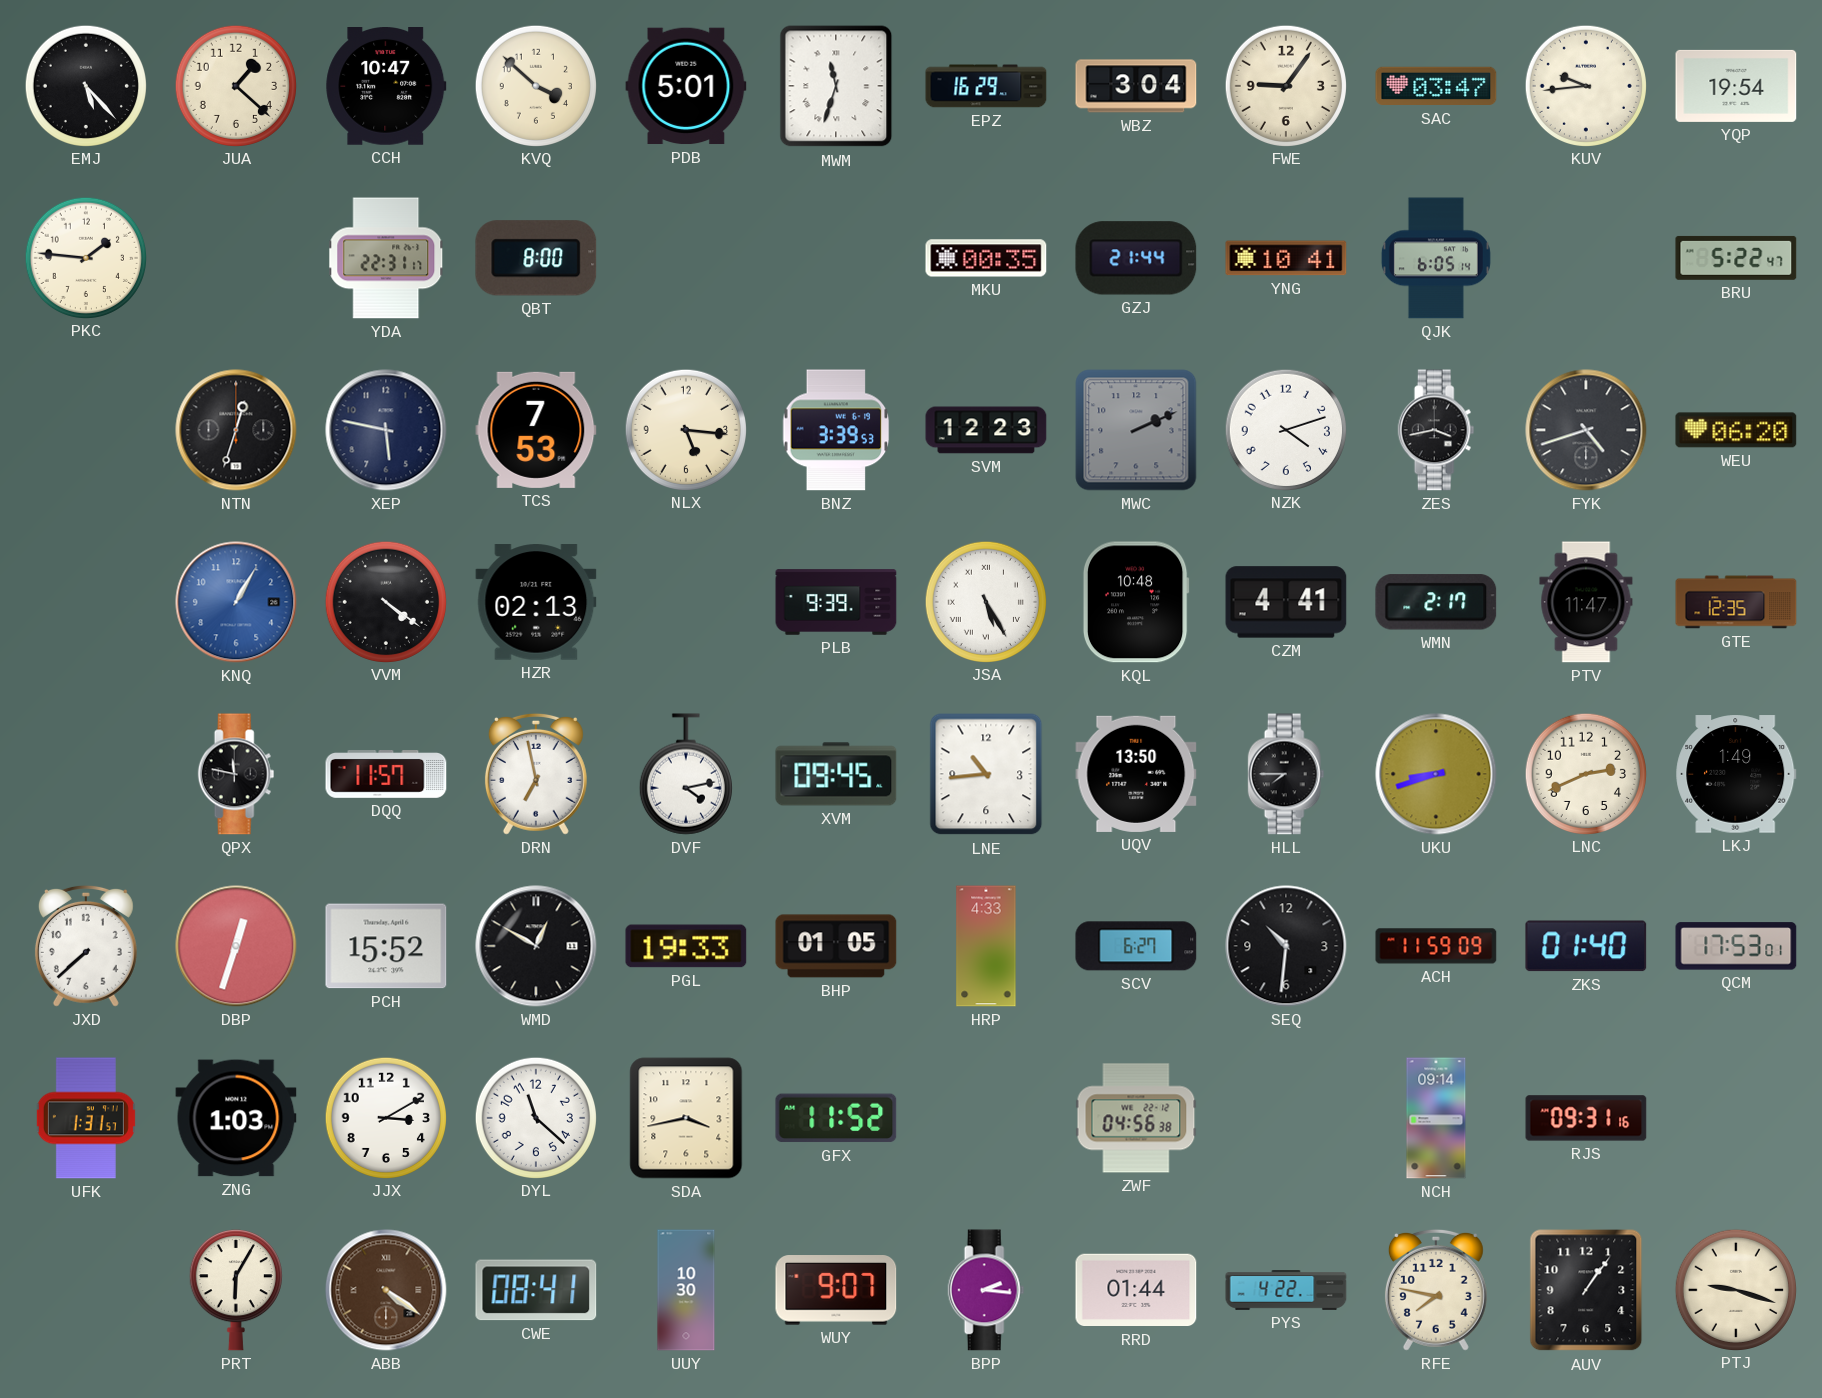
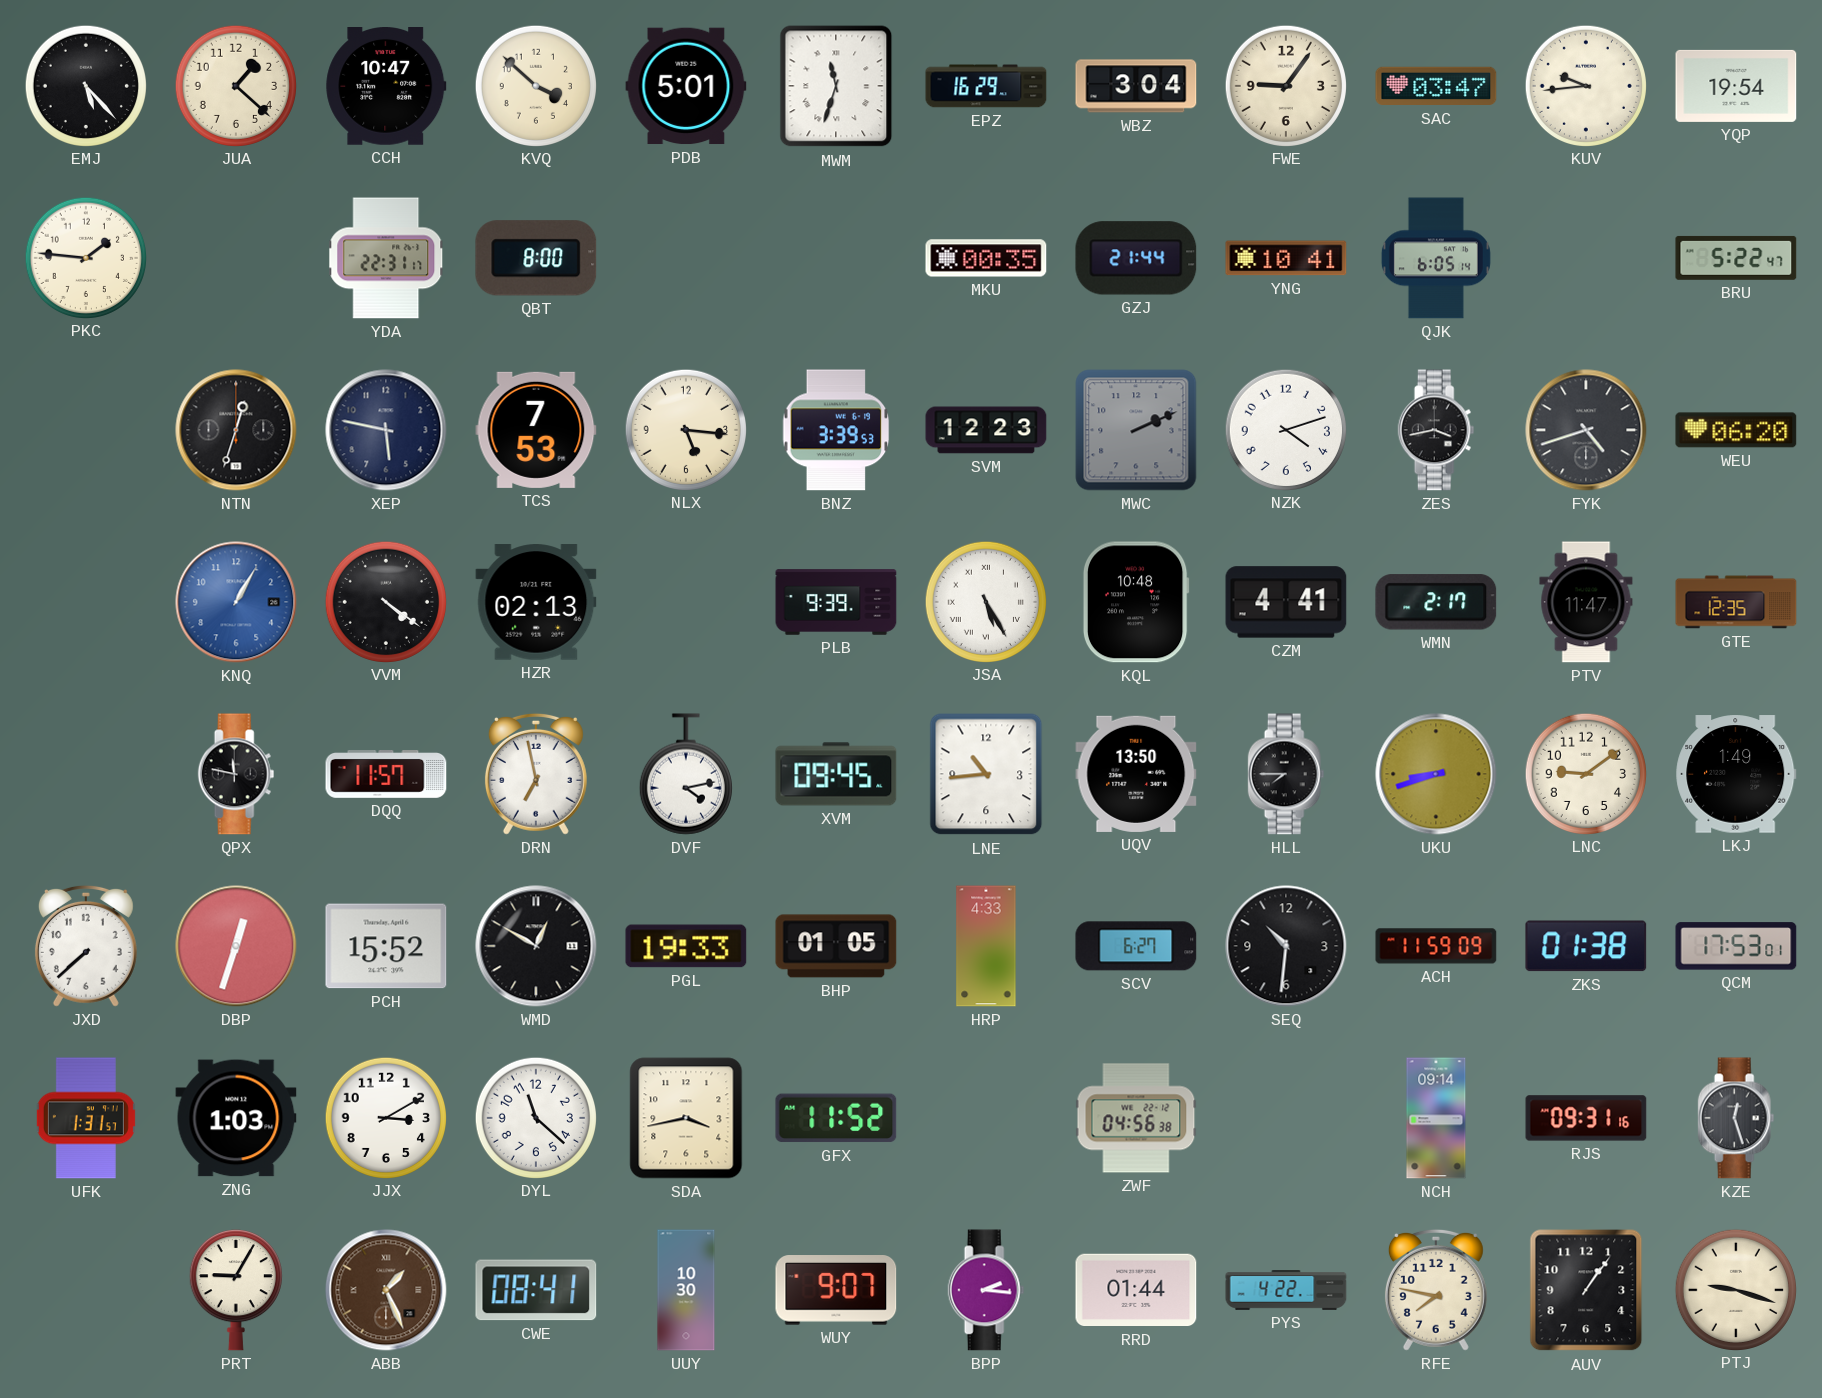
LNC: 2:41 -> 9:09
ZKS: 01:40 -> 01:38
KZE: none -> 12:27
PRT: 6:05 -> 9:05
ABB: 4:21 -> 1:26
